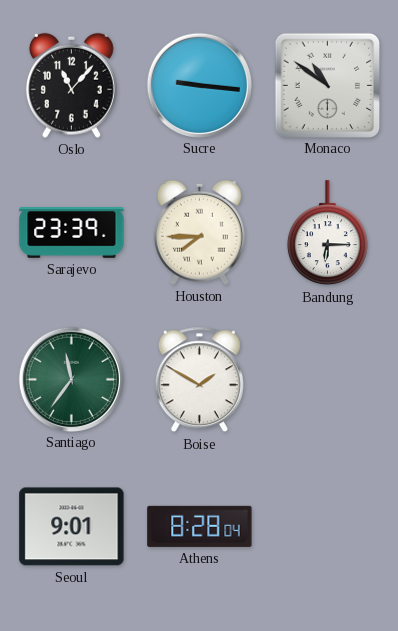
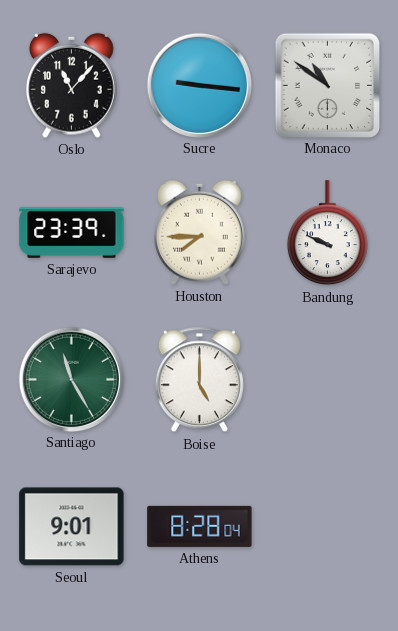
Bandung: 6:15 -> 9:49
Santiago: 11:36 -> 11:25
Boise: 1:50 -> 5:00
